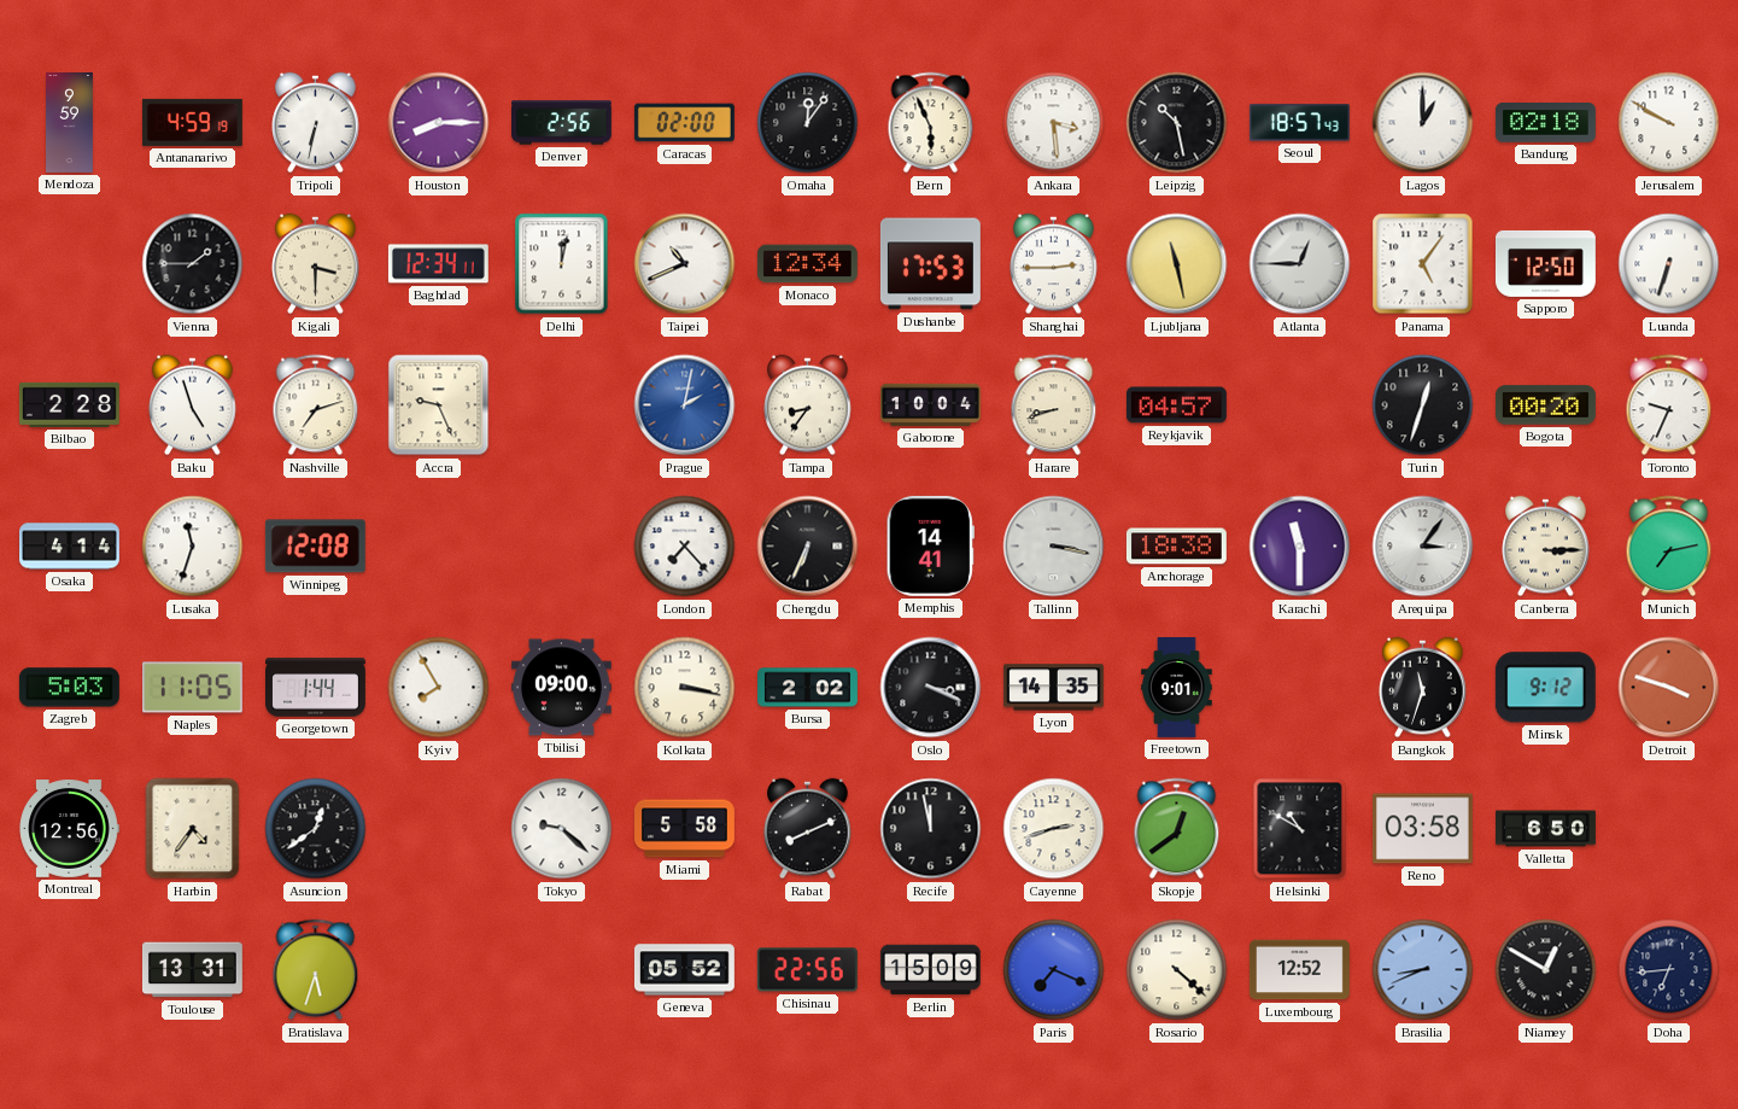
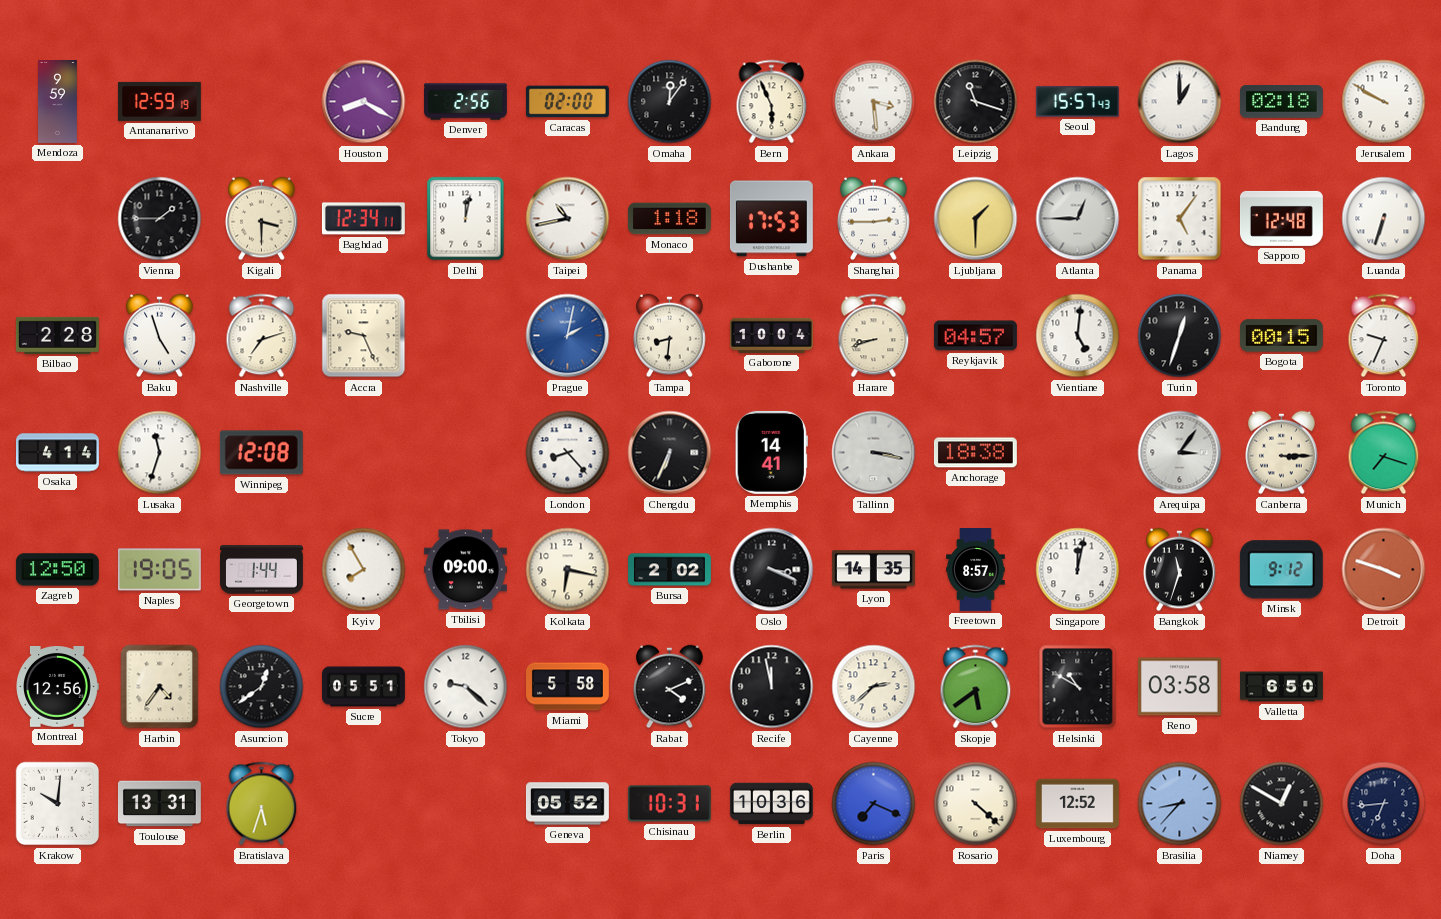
Antananarivo: 4:59 -> 12:59
Tripoli: 6:32 -> none
Houston: 8:15 -> 8:20
Leipzig: 10:28 -> 11:18
Seoul: 18:57 -> 15:57
Taipei: 10:41 -> 10:43
Monaco: 12:34 -> 1:18
Ljubljana: 11:28 -> 1:30
Sapporo: 12:50 -> 12:48
Tampa: 8:36 -> 8:31
Vientiane: none -> 5:01
Bogota: 00:20 -> 00:15
London: 7:23 -> 8:23
Karachi: 11:30 -> none
Munich: 7:13 -> 7:18
Zagreb: 5:03 -> 12:50
Naples: 11:05 -> 19:05
Kolkata: 3:17 -> 6:17
Freetown: 9:01 -> 8:57
Singapore: none -> 12:02
Sucre: none -> 05:51
Rabat: 8:11 -> 4:11
Cayenne: 2:42 -> 2:38
Skopje: 12:39 -> 5:39
Krakow: none -> 10:01
Chisinau: 22:56 -> 10:31
Berlin: 15:09 -> 10:36
Brasilia: 8:41 -> 8:37
